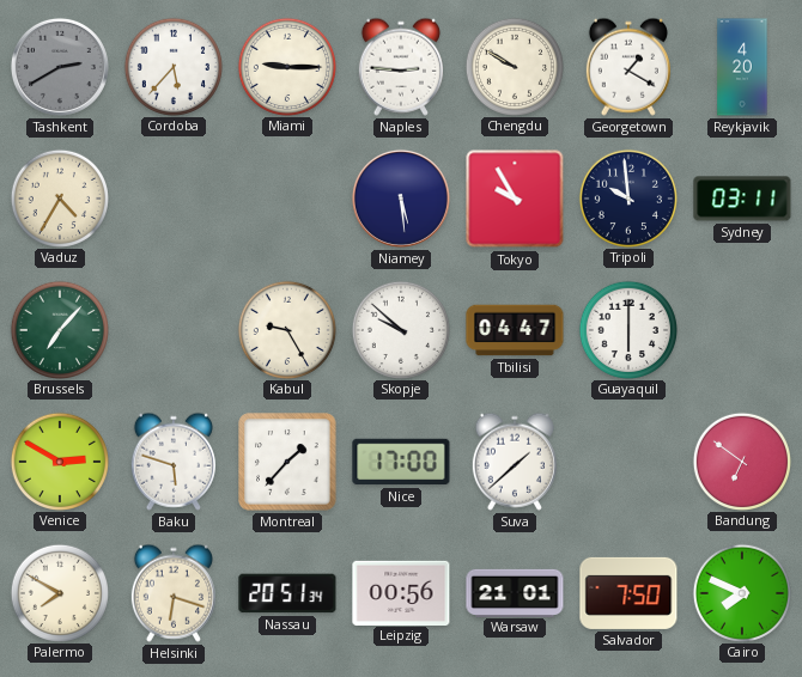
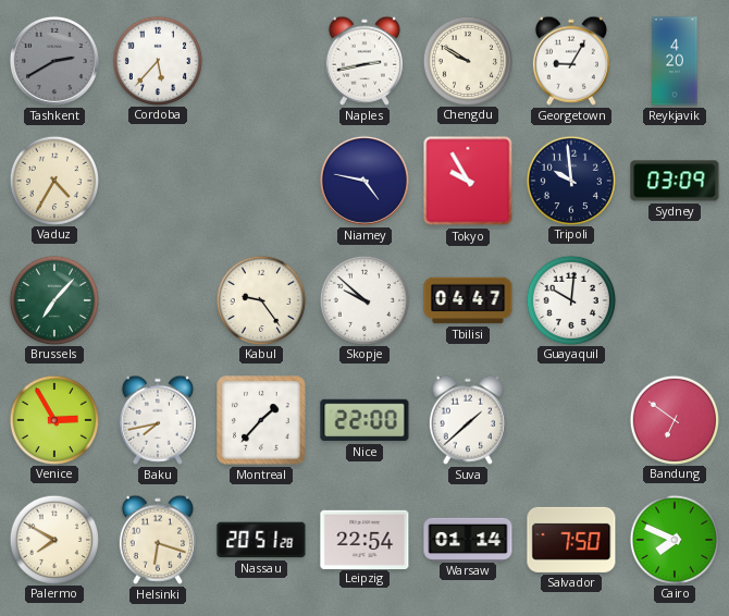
Miami: 9:15 -> none
Naples: 2:46 -> 2:43
Georgetown: 1:20 -> 9:05
Niamey: 5:29 -> 4:47
Sydney: 03:11 -> 03:09
Kabul: 9:25 -> 9:24
Guayaquil: 6:00 -> 10:01
Venice: 2:50 -> 2:55
Baku: 5:48 -> 7:43
Nice: 17:00 -> 22:00
Nassau: 20:51:34 -> 20:51:28
Leipzig: 00:56 -> 22:54
Warsaw: 21:01 -> 01:14
